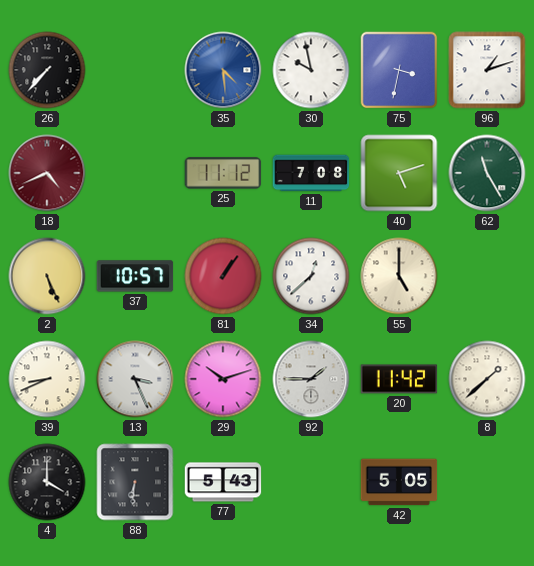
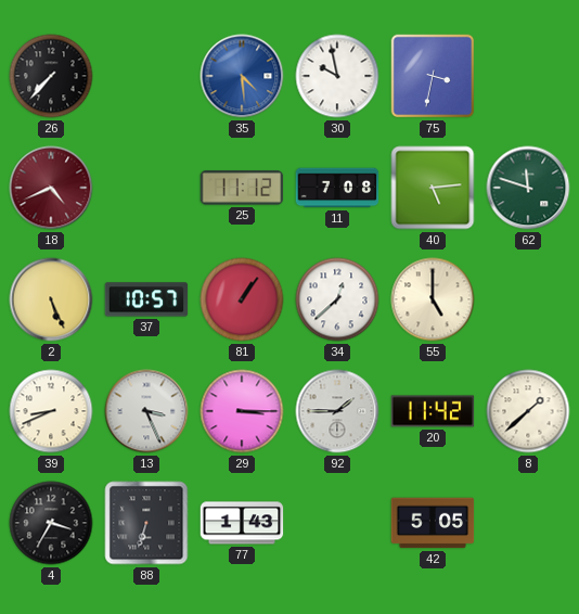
96: 1:12 -> none
40: 5:12 -> 5:14
62: 11:25 -> 11:48
29: 10:12 -> 3:15
4: 4:00 -> 3:35
88: 6:31 -> 6:33
77: 5:43 -> 1:43
